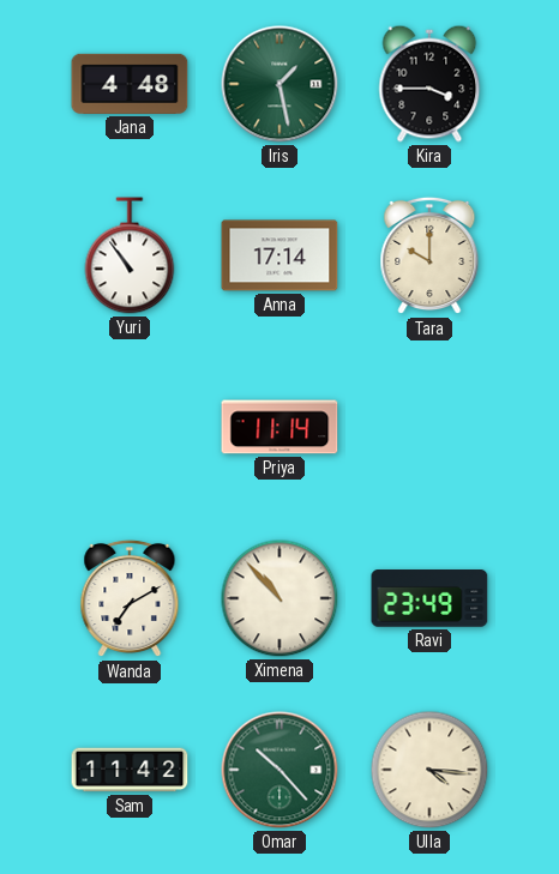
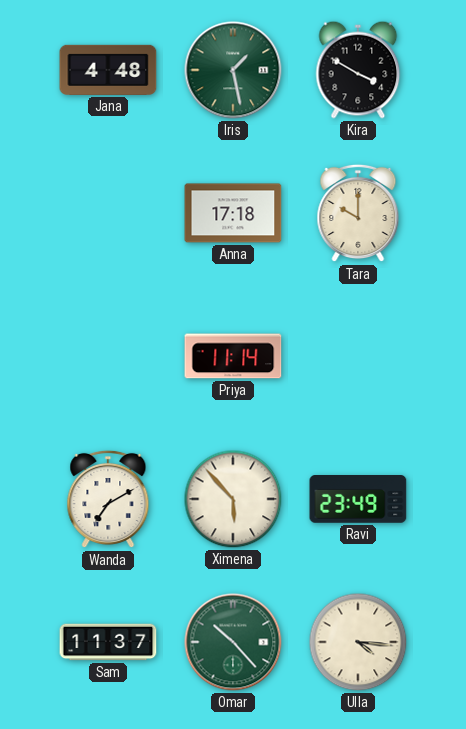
Kira: 3:45 -> 3:50
Yuri: 10:54 -> none
Anna: 17:14 -> 17:18
Ximena: 10:53 -> 5:53
Sam: 11:42 -> 11:37
